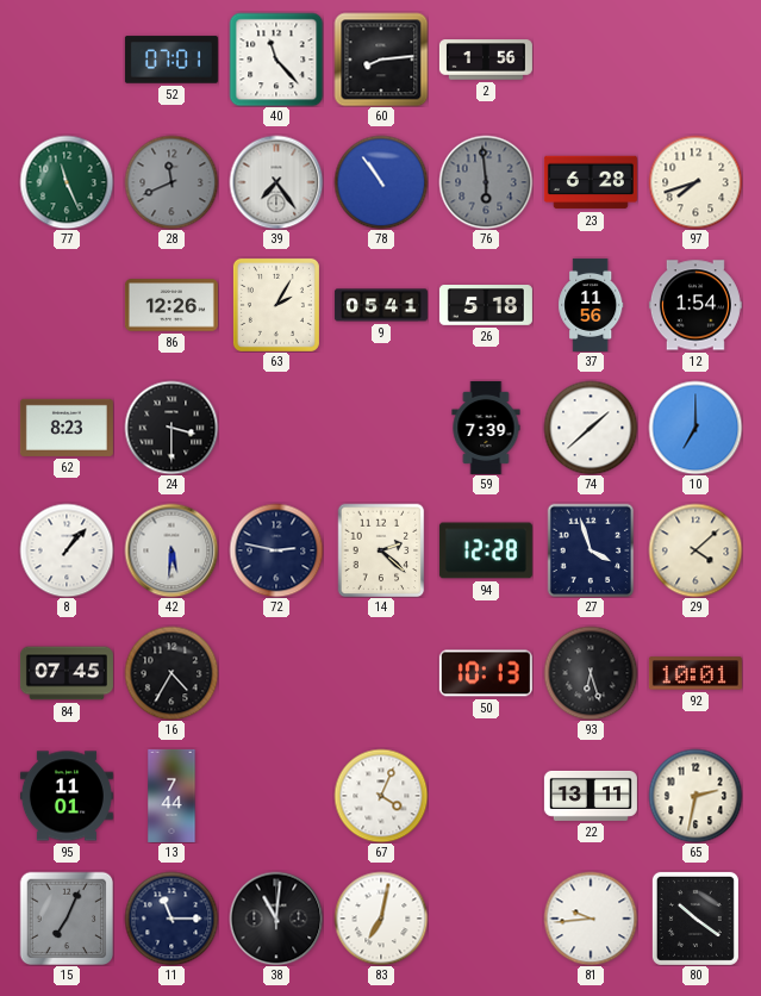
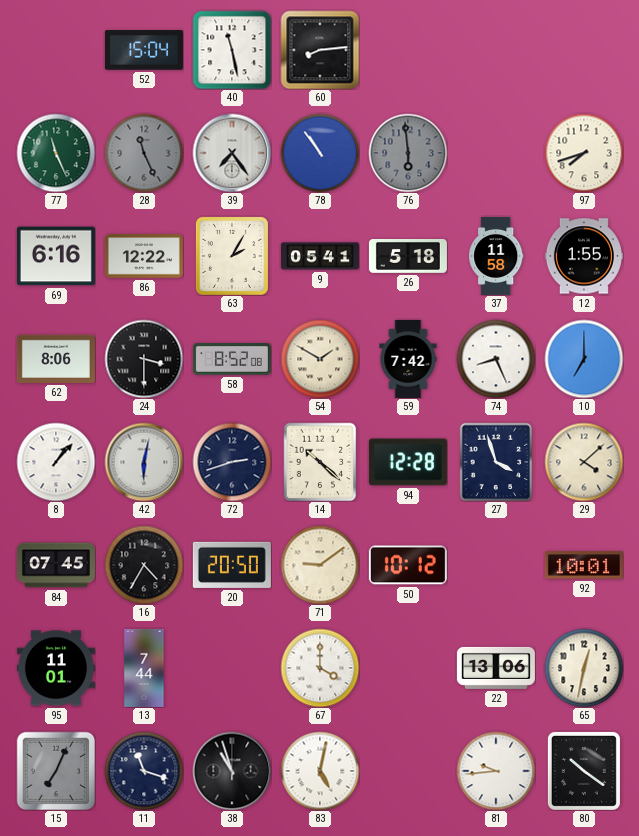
52: 07:01 -> 15:04
40: 11:23 -> 11:28
2: 1:56 -> none
28: 11:41 -> 11:26
23: 6:28 -> none
69: none -> 6:16
86: 12:26 -> 12:22
37: 11:56 -> 11:58
12: 1:54 -> 1:55
62: 8:23 -> 8:06
58: none -> 8:52
54: none -> 1:50
59: 7:39 -> 7:42
74: 1:38 -> 8:26
42: 5:31 -> 6:02
72: 2:47 -> 2:42
14: 2:22 -> 10:22
20: none -> 20:50
71: none -> 9:09
50: 10:13 -> 10:12
93: 6:27 -> none
67: 4:04 -> 4:00
22: 13:11 -> 13:06
65: 2:32 -> 12:32
11: 11:15 -> 11:18
38: 11:01 -> 10:57
83: 7:02 -> 5:02
